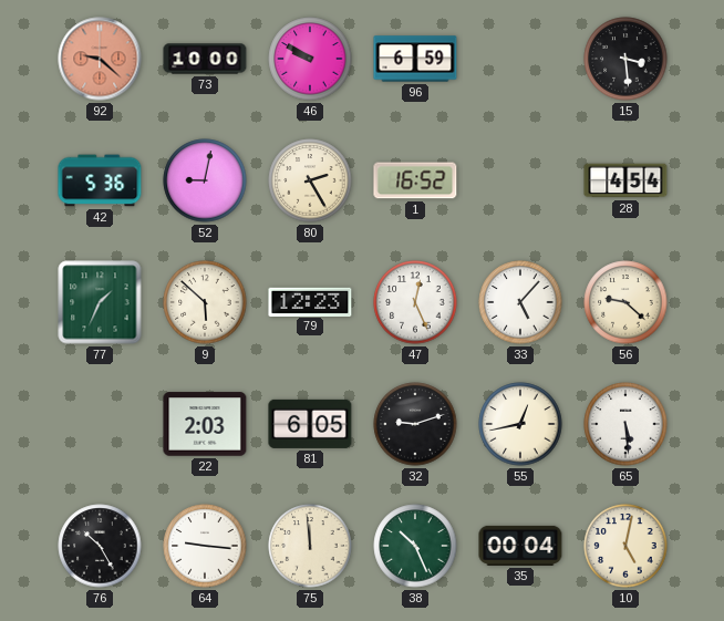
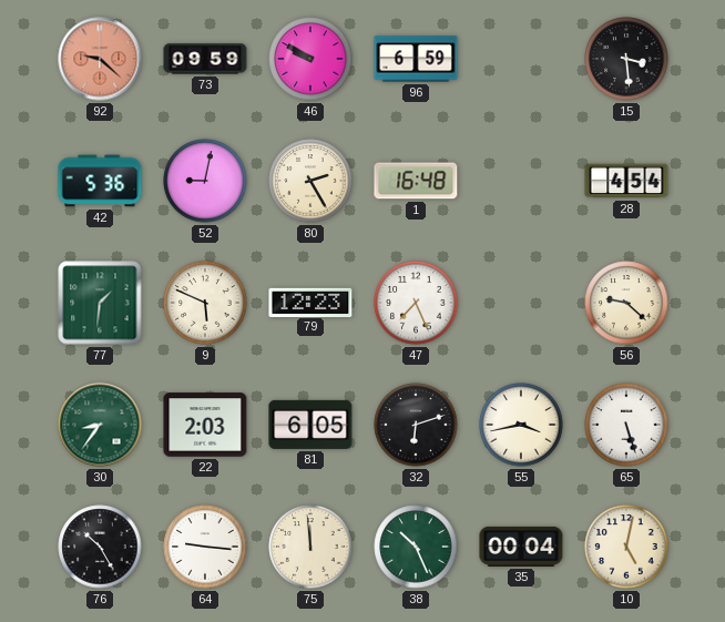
73: 10:00 -> 09:59
1: 16:52 -> 16:48
77: 1:34 -> 1:31
9: 5:52 -> 5:49
47: 12:26 -> 7:26
33: 5:07 -> none
30: none -> 8:36
32: 9:12 -> 6:12
55: 12:43 -> 3:43
65: 5:29 -> 5:27
